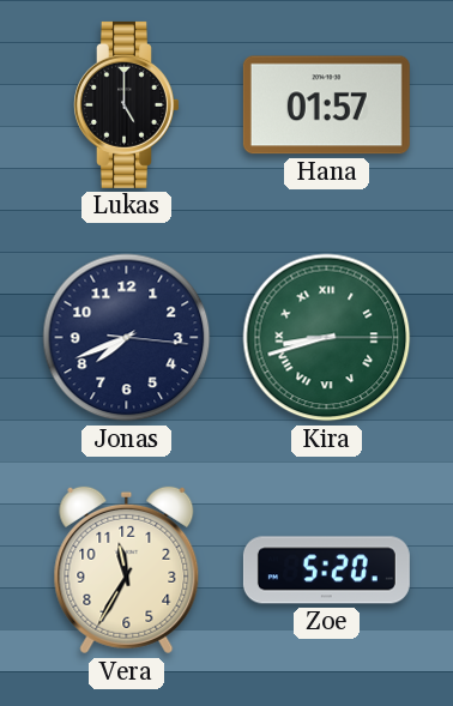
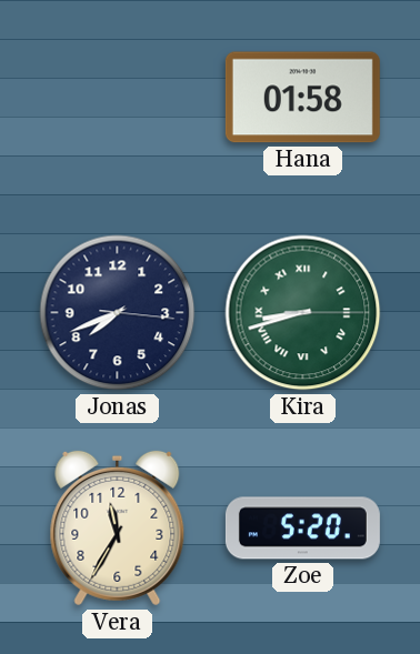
Lukas: 5:00 -> none
Hana: 01:57 -> 01:58
